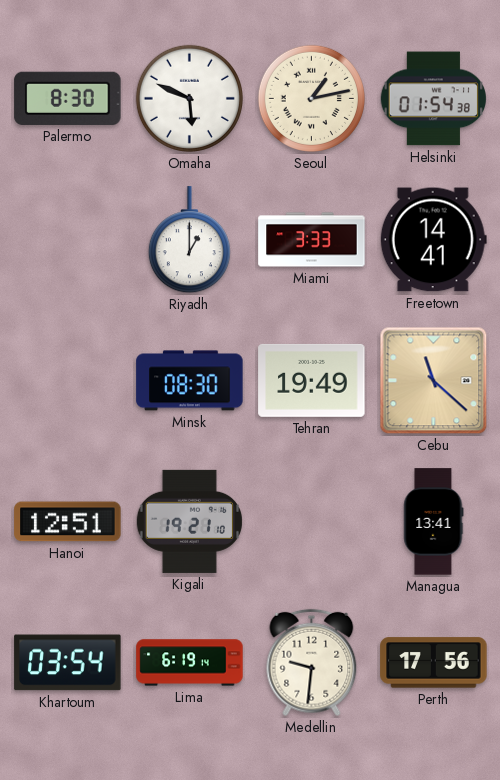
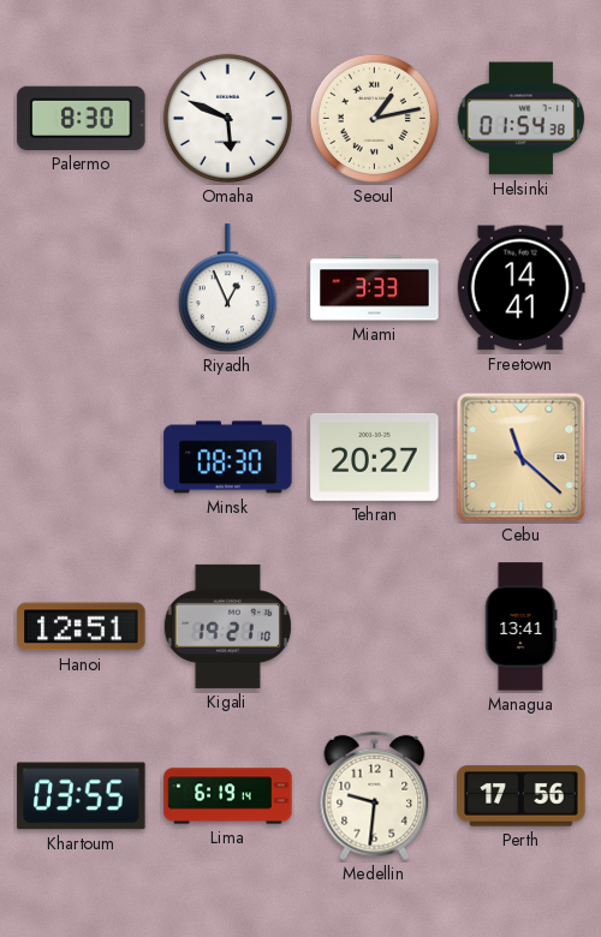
Riyadh: 1:00 -> 12:56
Tehran: 19:49 -> 20:27
Khartoum: 03:54 -> 03:55
